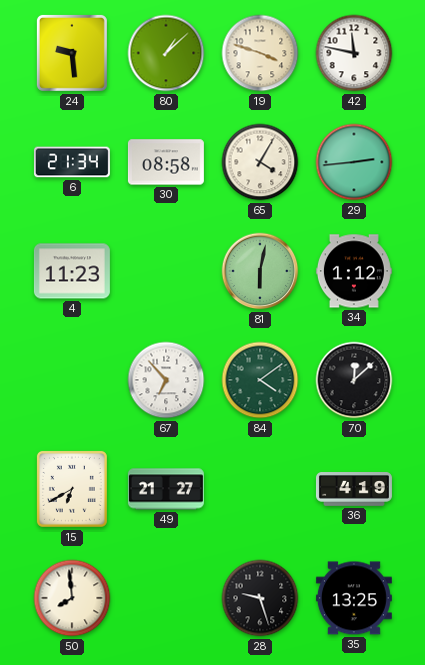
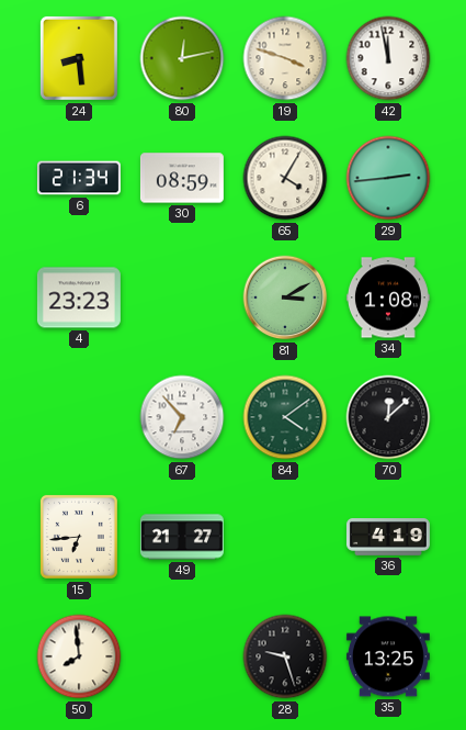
24: 9:29 -> 8:29
80: 1:08 -> 12:13
42: 11:47 -> 11:58
30: 08:58 -> 08:59
4: 11:23 -> 23:23
81: 6:02 -> 3:10
34: 1:12 -> 1:08
15: 6:40 -> 6:44
